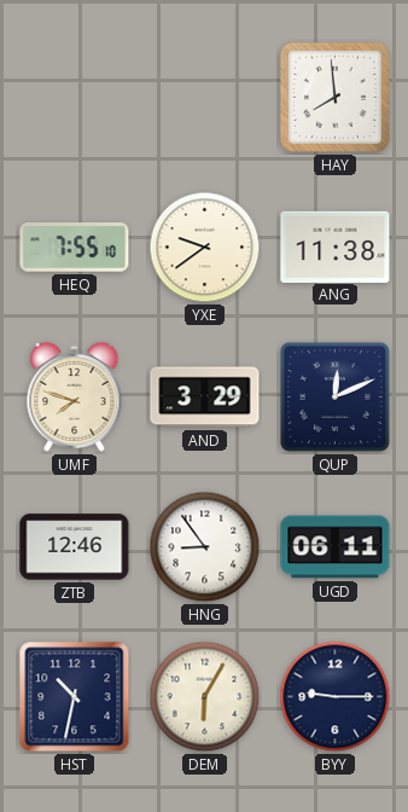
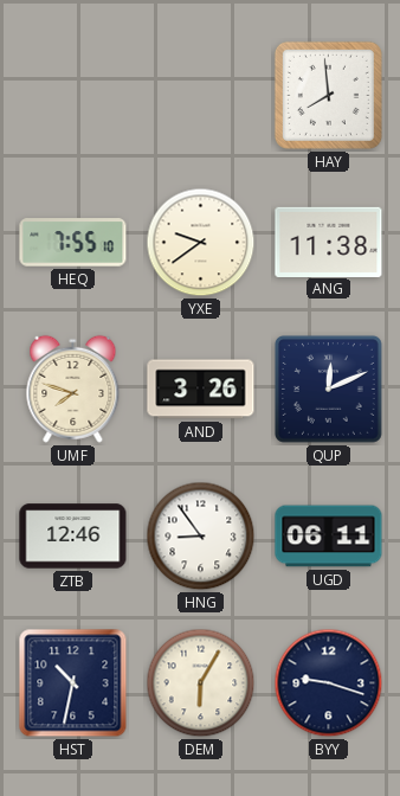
AND: 3:29 -> 3:26
BYY: 9:15 -> 9:18
